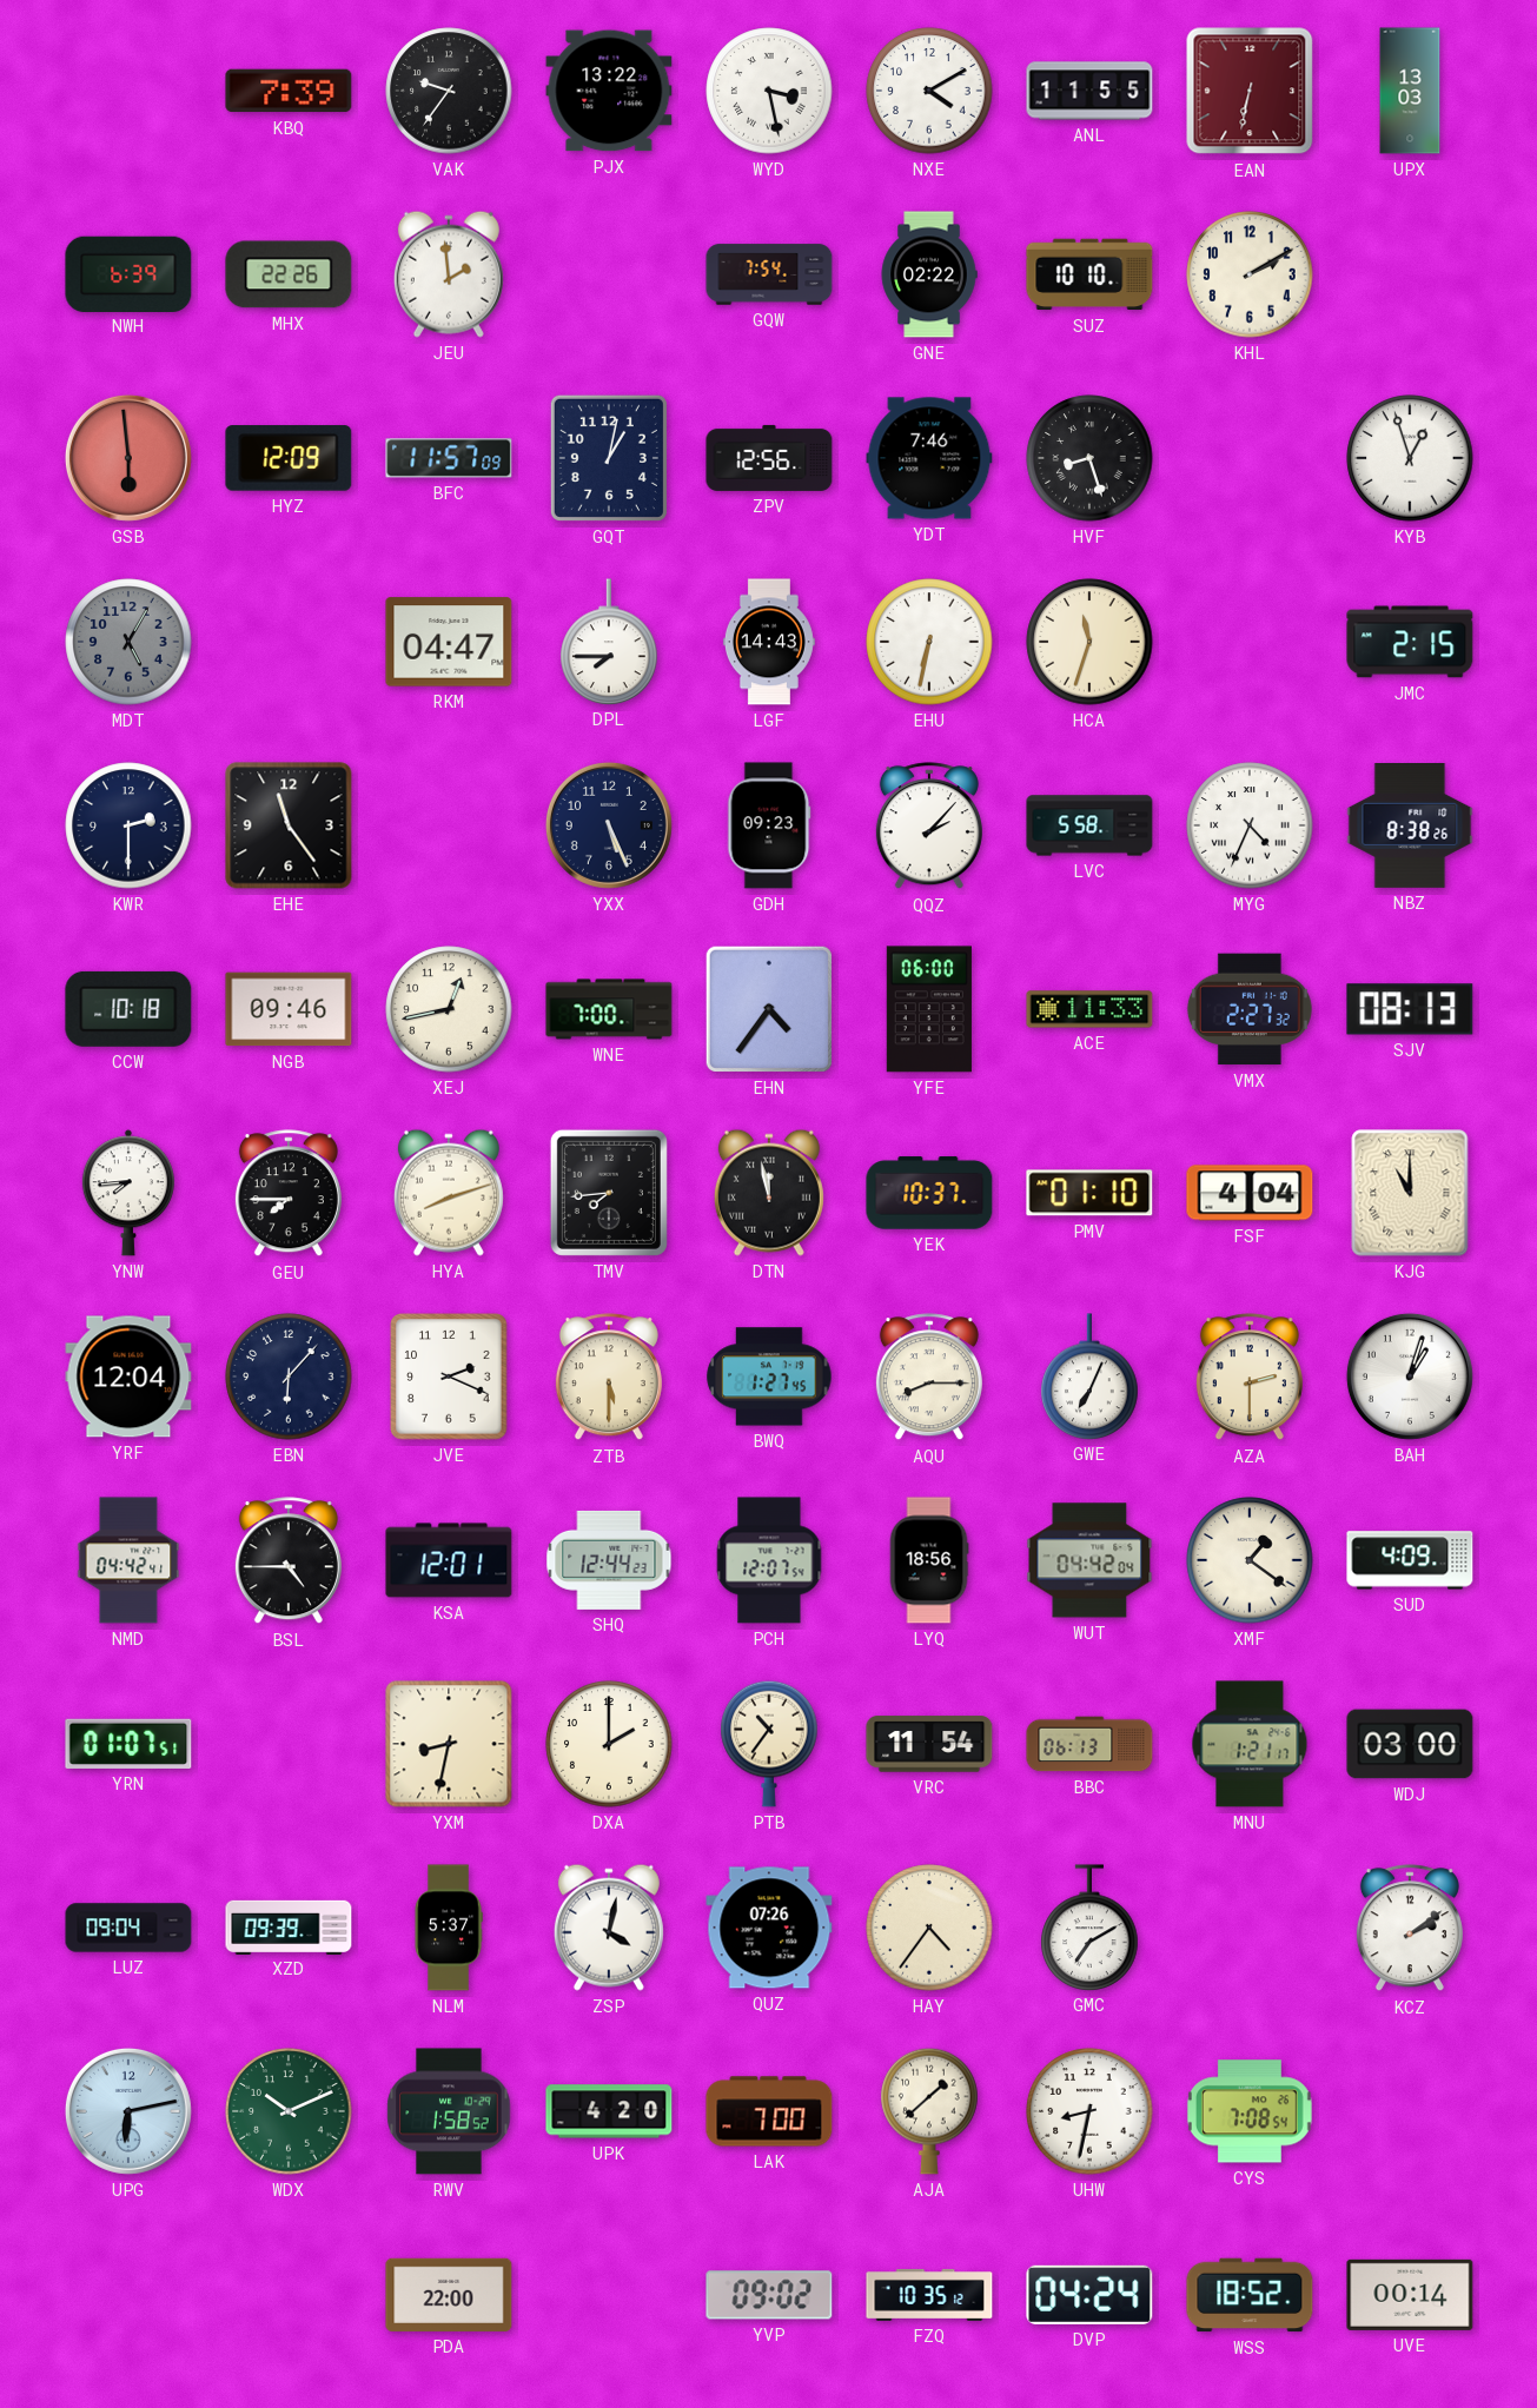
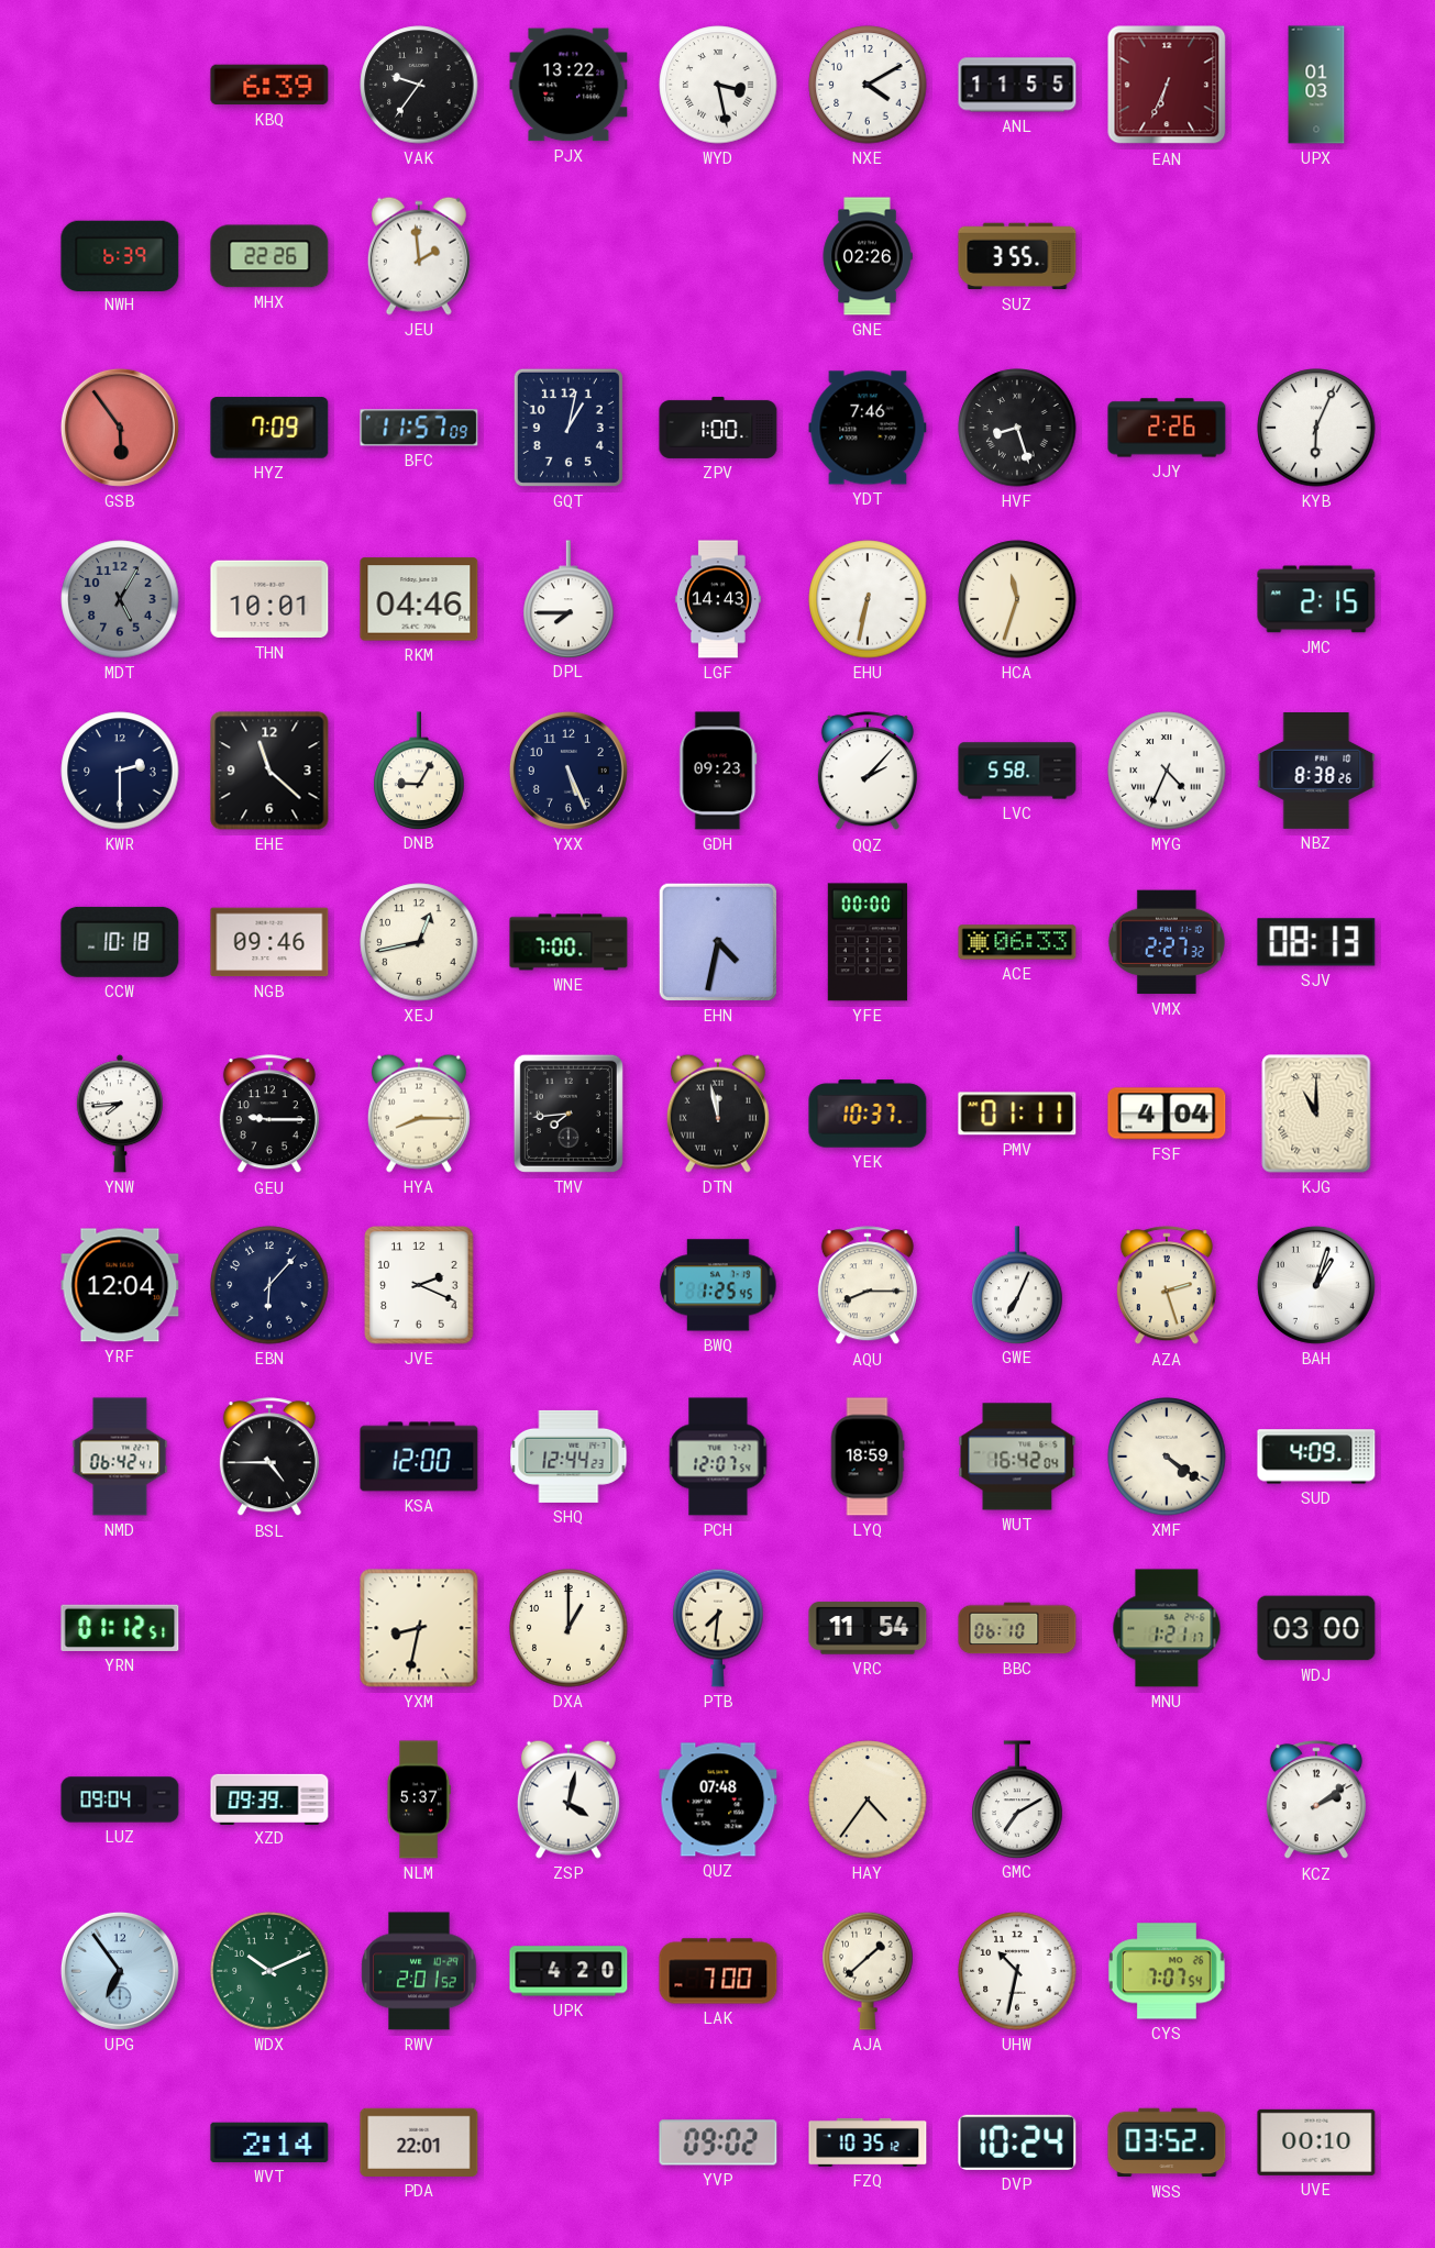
KBQ: 7:39 -> 6:39
EAN: 6:32 -> 6:34
UPX: 13:03 -> 01:03
GQW: 7:54 -> none
GNE: 02:22 -> 02:26
SUZ: 10:10 -> 3:55
KHL: 2:10 -> none
GSB: 5:59 -> 5:54
HYZ: 12:09 -> 7:09
ZPV: 12:56 -> 1:00
JJY: none -> 2:26
KYB: 12:57 -> 6:04
THN: none -> 10:01
RKM: 04:47 -> 04:46
EHE: 11:24 -> 11:22
DNB: none -> 9:05
EHN: 4:36 -> 4:32
YFE: 06:00 -> 00:00
ACE: 11:33 -> 06:33
GEU: 7:45 -> 9:15
HYA: 8:12 -> 8:15
PMV: 01:10 -> 01:11
ZTB: 5:30 -> none
BWQ: 1:27 -> 1:25
AZA: 2:30 -> 2:27
NMD: 04:42 -> 06:42
KSA: 12:01 -> 12:00
LYQ: 18:56 -> 18:59
WUT: 04:42 -> 16:42
XMF: 1:21 -> 4:21
YRN: 01:07 -> 01:12
DXA: 2:00 -> 1:00
PTB: 10:36 -> 7:31
BBC: 06:13 -> 06:10
QUZ: 07:26 -> 07:48
UPG: 6:13 -> 6:54
RWV: 1:58 -> 2:01
UHW: 8:32 -> 10:32
CYS: 7:08 -> 7:07
WVT: none -> 2:14
PDA: 22:00 -> 22:01
DVP: 04:24 -> 10:24
WSS: 18:52 -> 03:52
UVE: 00:14 -> 00:10
